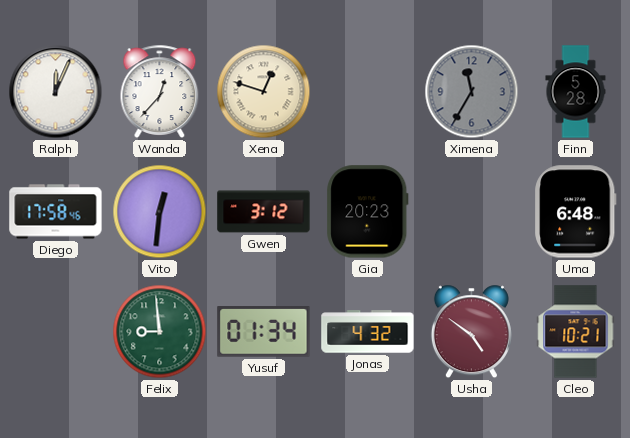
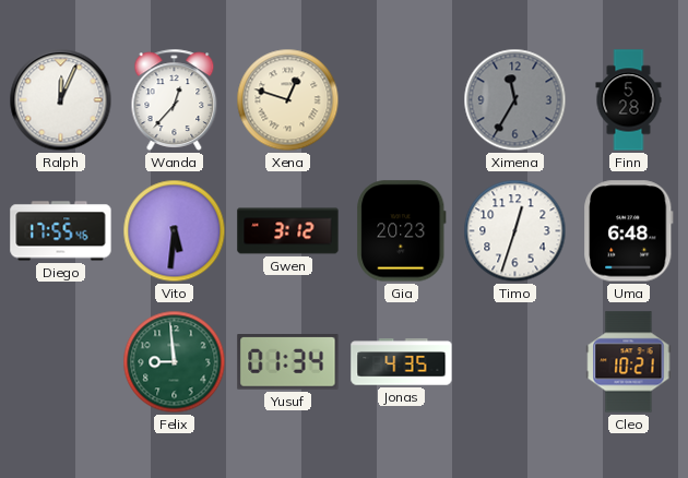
Diego: 17:58 -> 17:55
Vito: 12:31 -> 5:31
Timo: none -> 12:33
Jonas: 4:32 -> 4:35
Usha: 4:51 -> none
